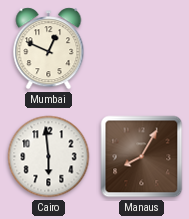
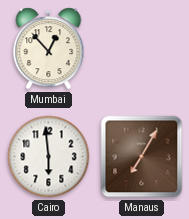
Mumbai: 12:49 -> 12:53
Manaus: 8:05 -> 7:05
